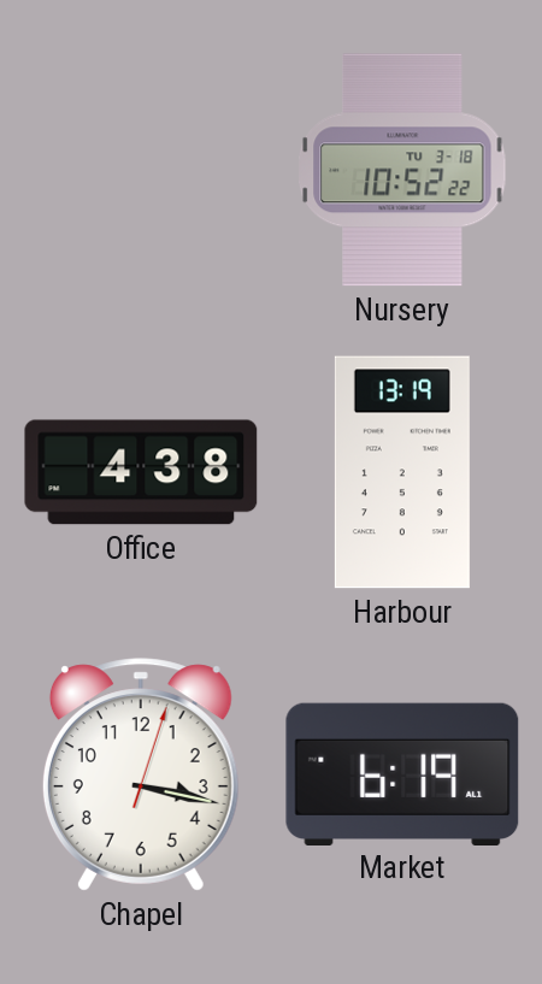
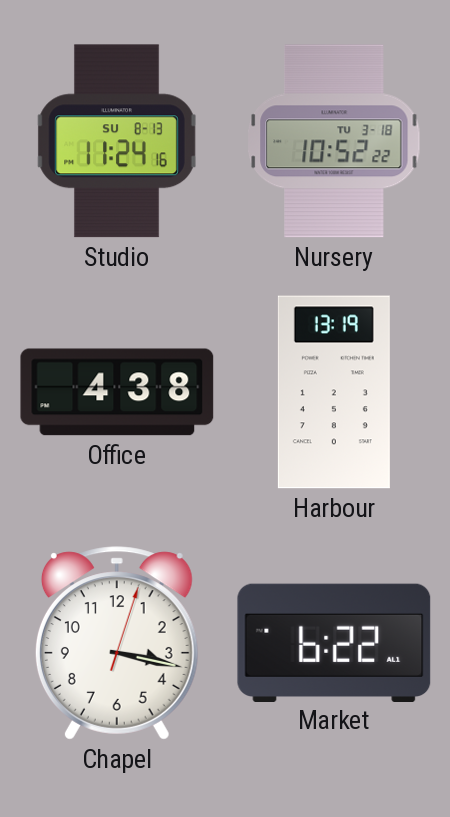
Studio: none -> 11:24
Market: 6:19 -> 6:22
